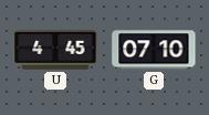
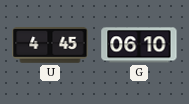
G: 07:10 -> 06:10
